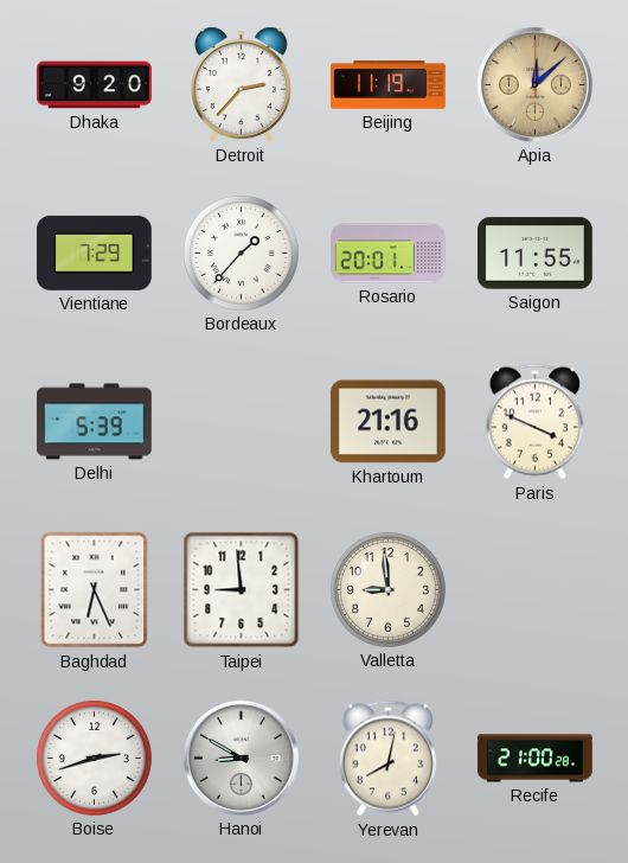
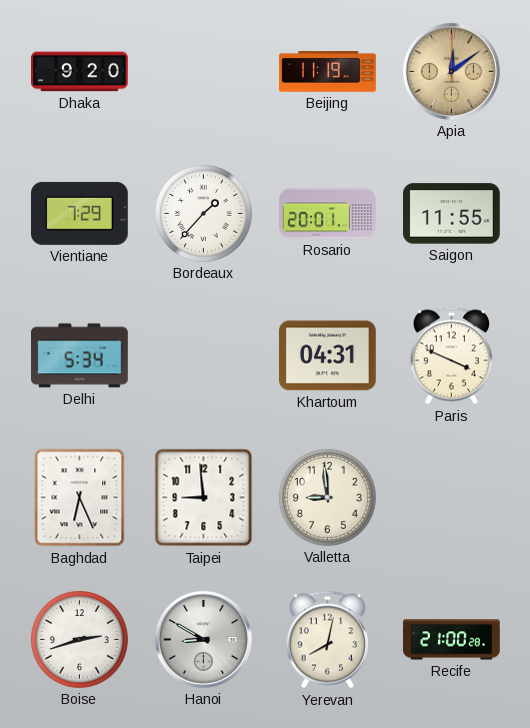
Detroit: 2:37 -> none
Apia: 12:08 -> 12:09
Delhi: 5:39 -> 5:34
Khartoum: 21:16 -> 04:31
